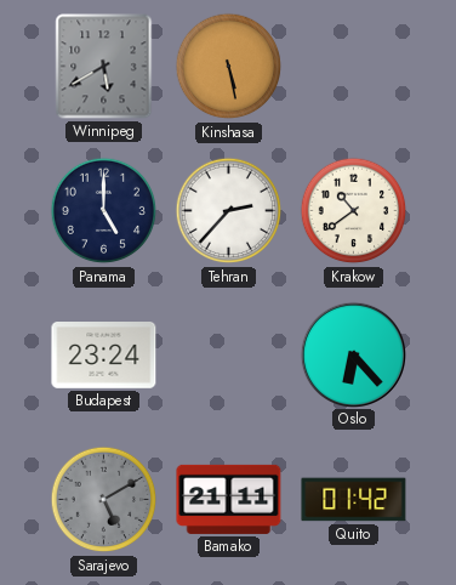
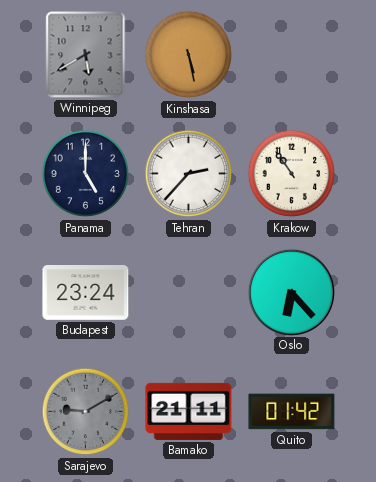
Krakow: 10:39 -> 10:54
Sarajevo: 5:10 -> 9:10
